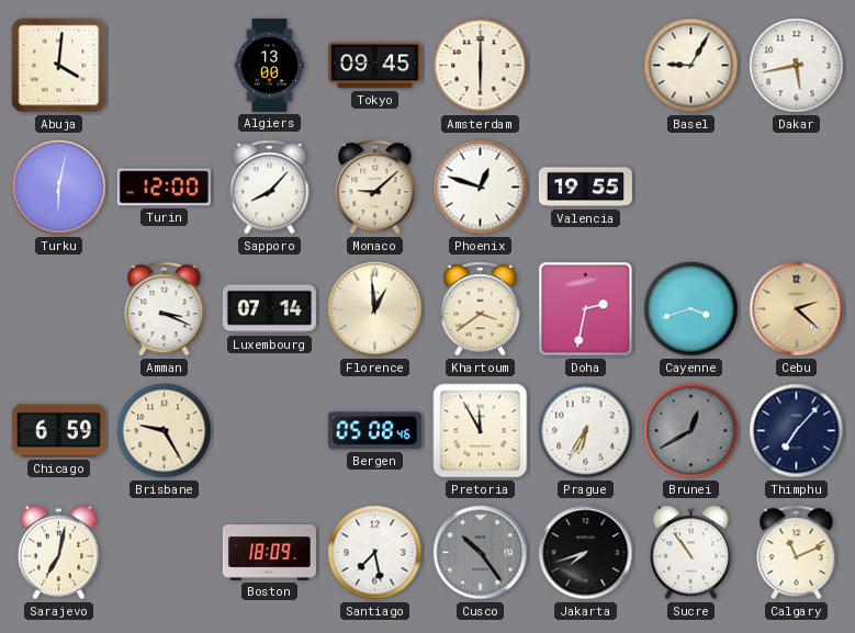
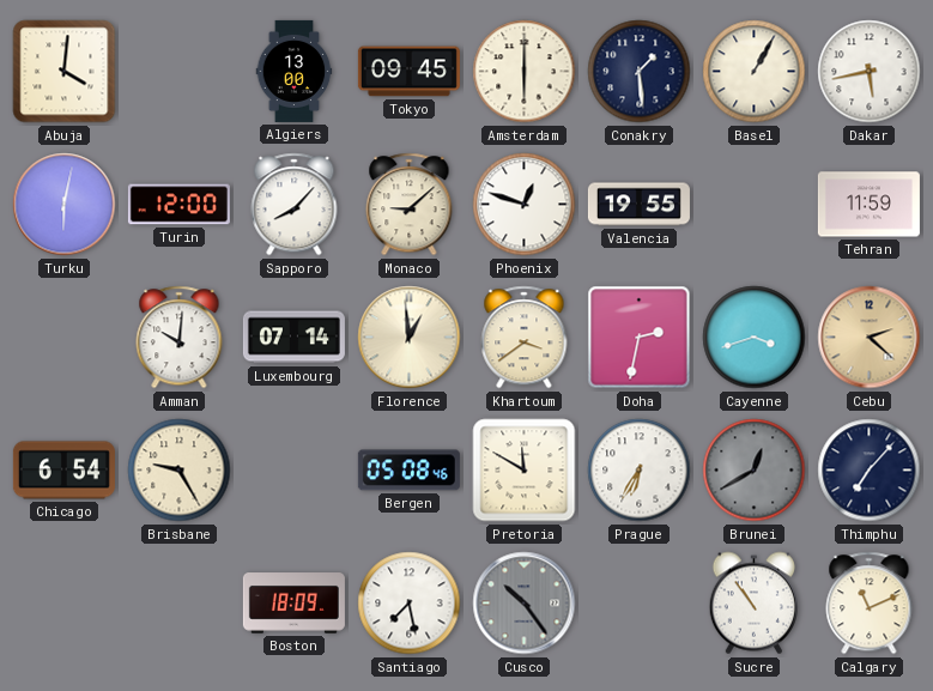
Conakry: none -> 1:29
Basel: 9:05 -> 1:05
Tehran: none -> 11:59
Amman: 3:19 -> 10:01
Chicago: 6:59 -> 6:54
Pretoria: 11:55 -> 11:50
Sarajevo: 7:02 -> none
Jakarta: 7:42 -> none
